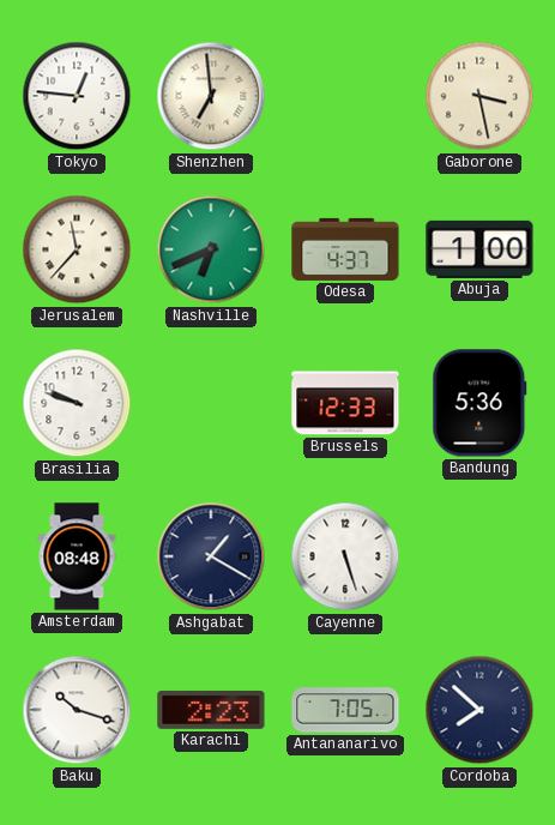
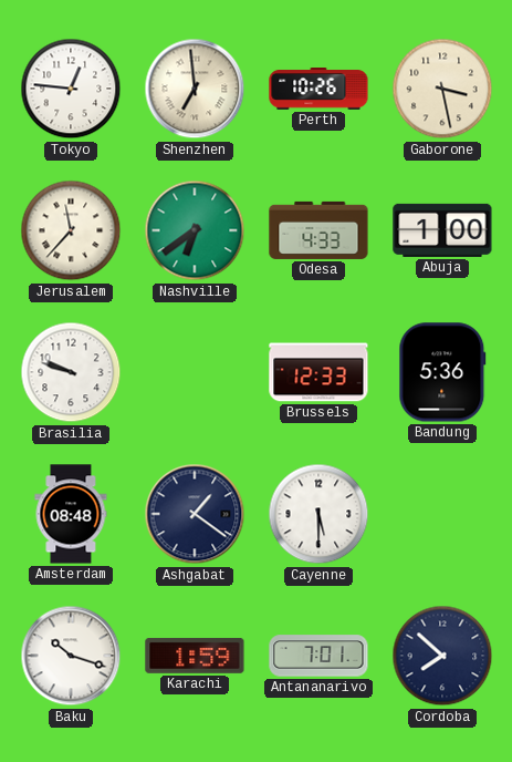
Perth: none -> 10:26
Nashville: 6:41 -> 6:39
Odesa: 4:37 -> 4:33
Ashgabat: 1:20 -> 1:21
Cayenne: 5:27 -> 5:30
Karachi: 2:23 -> 1:59
Antananarivo: 7:05 -> 7:01
